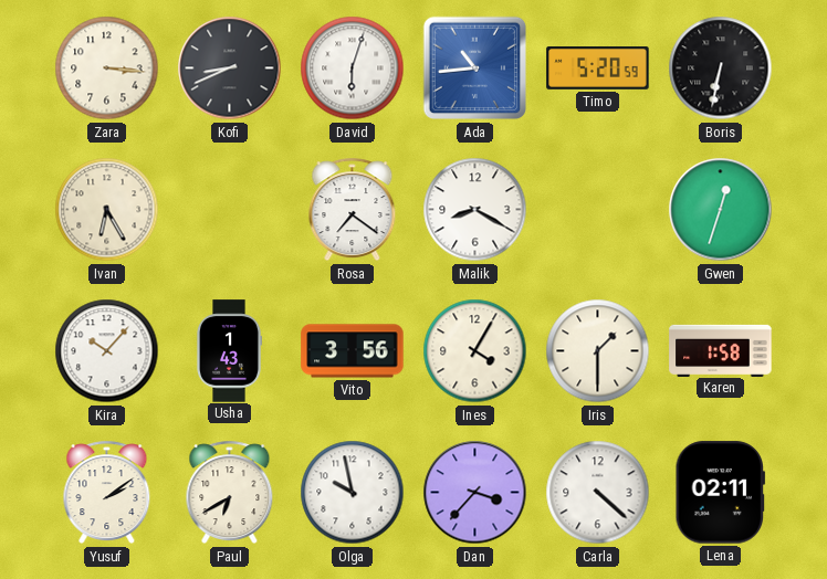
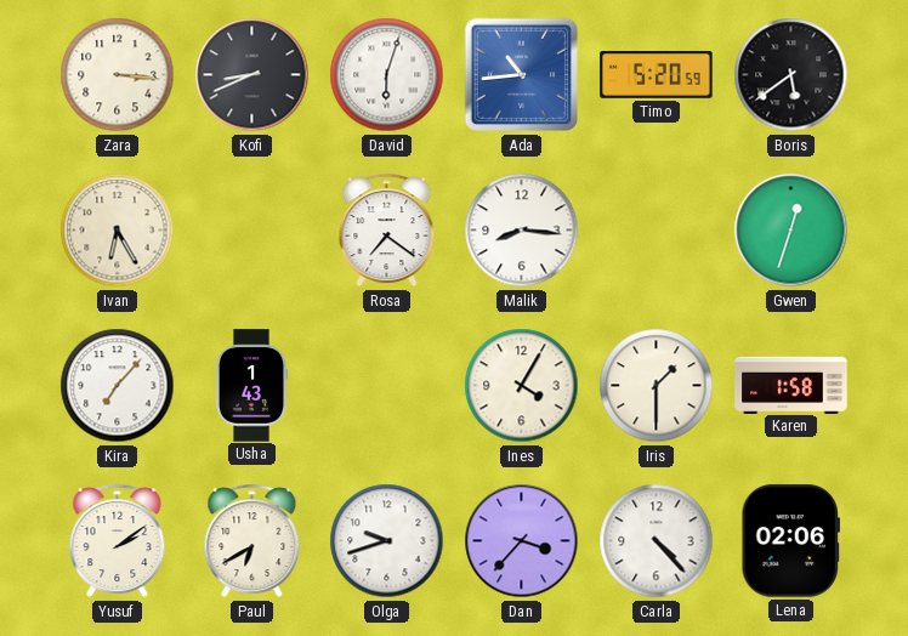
Boris: 6:32 -> 5:39
Malik: 8:20 -> 8:16
Kira: 10:07 -> 7:07
Vito: 3:56 -> none
Olga: 9:58 -> 9:42
Carla: 4:22 -> 4:23
Lena: 02:11 -> 02:06
